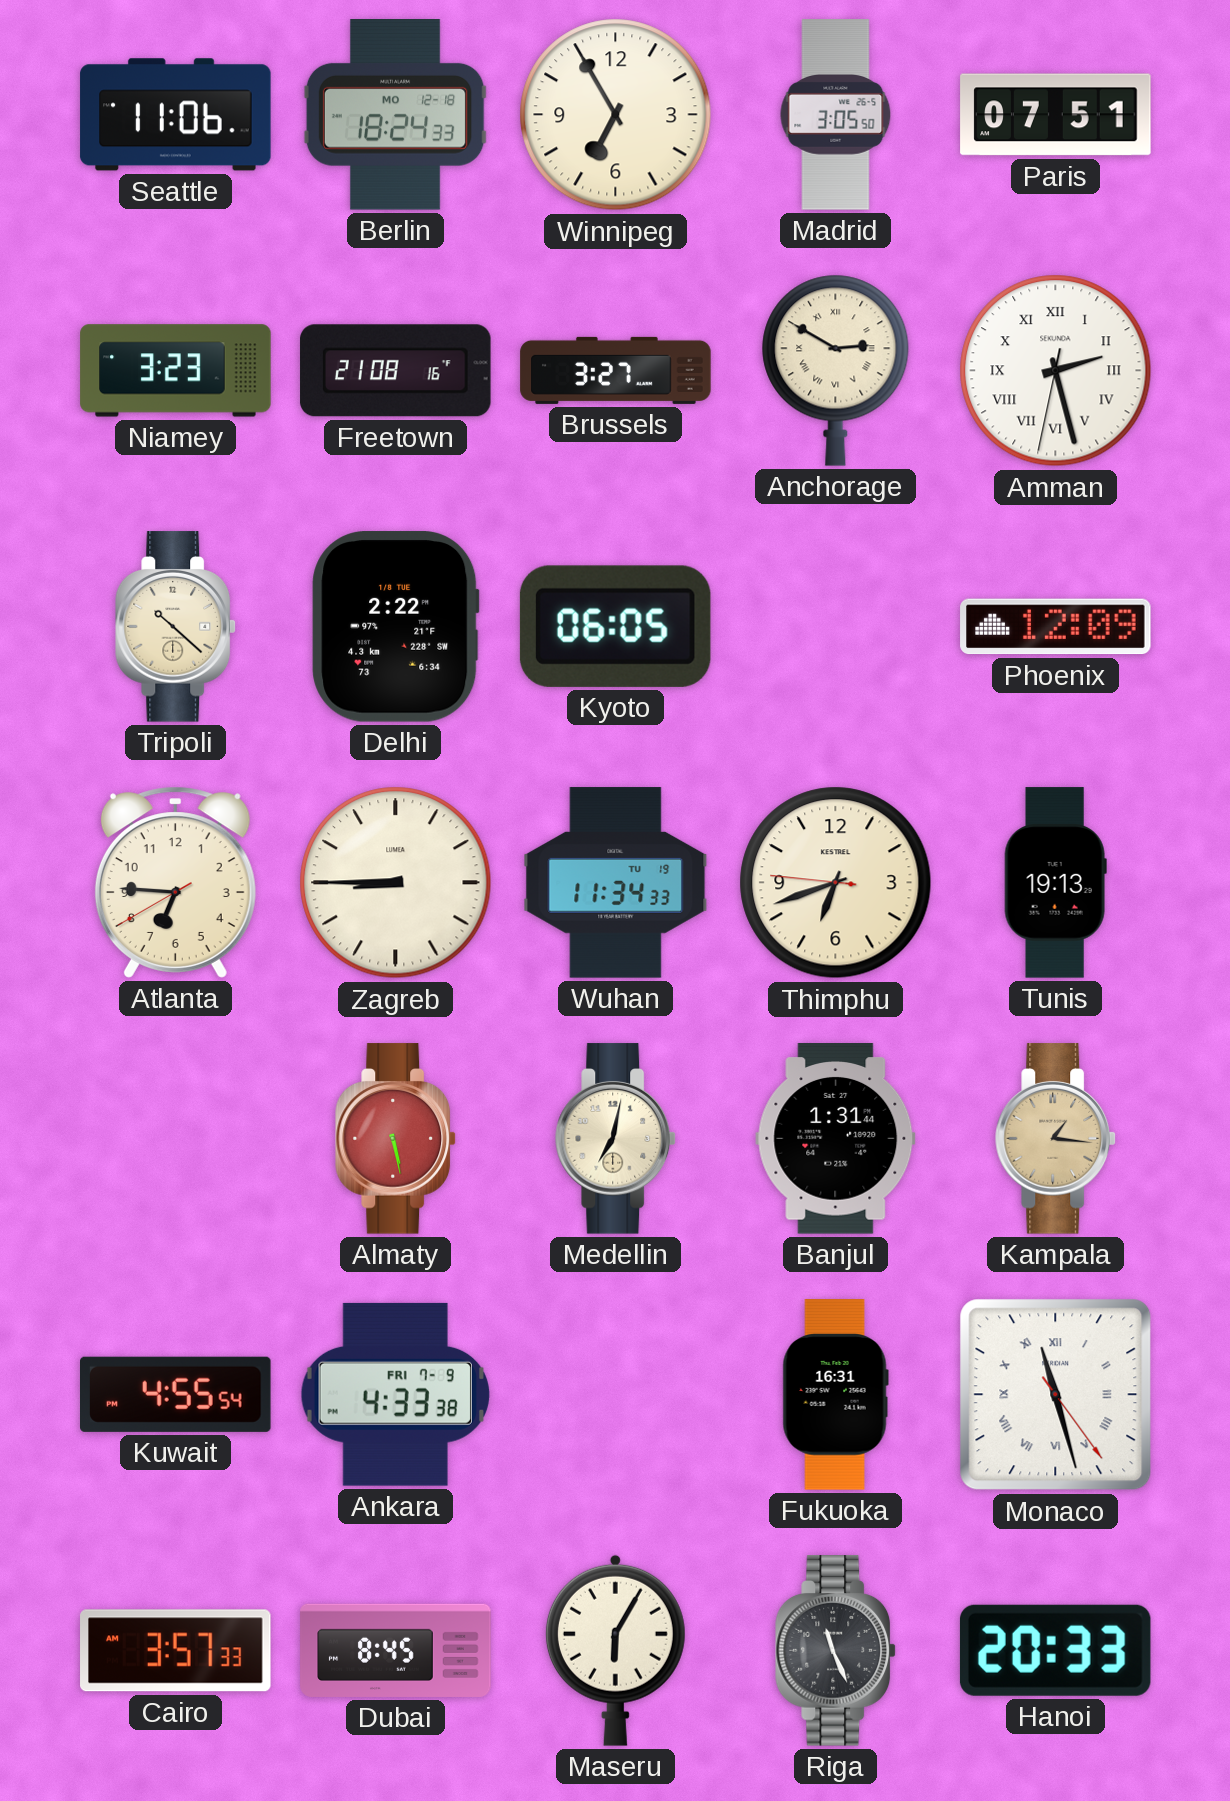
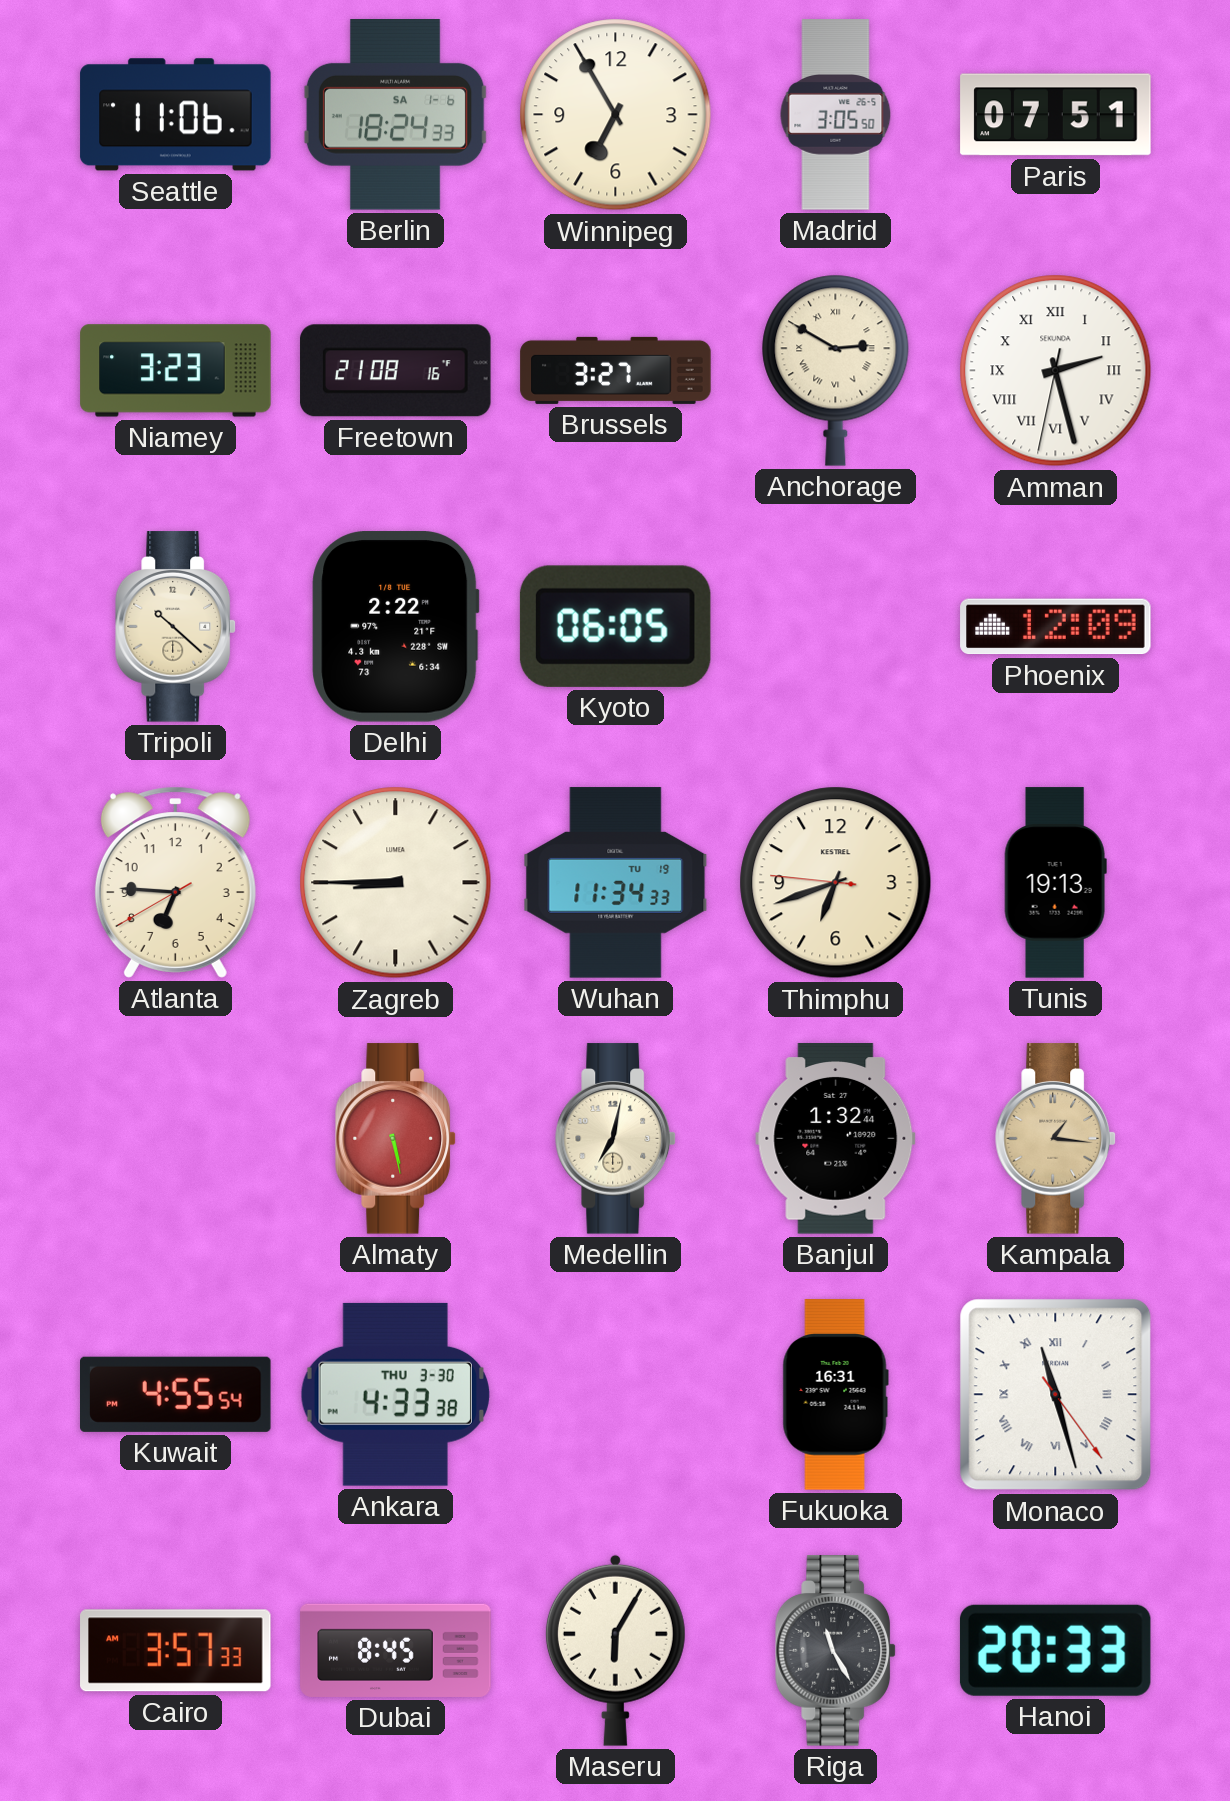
Berlin date: MO 12-18 -> SA 1-6
Banjul: 1:31 -> 1:32
Ankara date: FRI 7-9 -> THU 3-30
Riga: 11:26 -> 11:25
